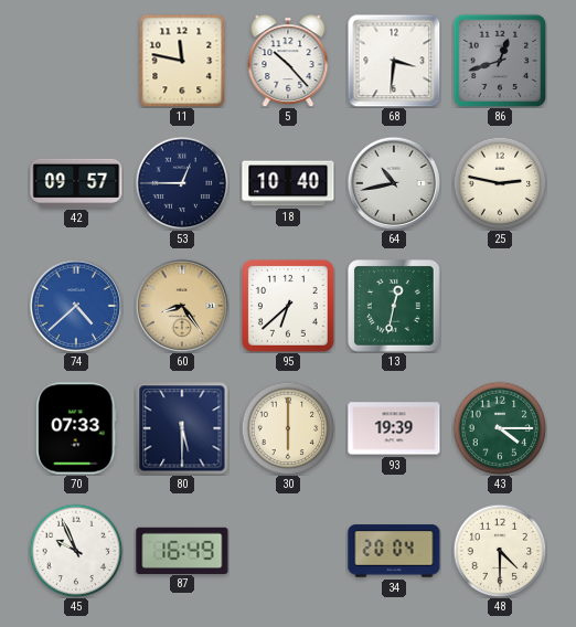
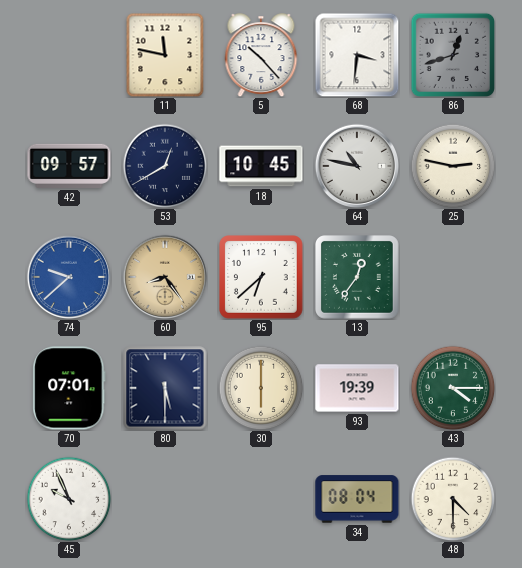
53: 12:45 -> 12:40
18: 10:40 -> 10:45
64: 10:43 -> 10:47
74: 4:38 -> 9:38
13: 12:32 -> 12:36
70: 07:33 -> 07:01
87: 16:49 -> none
34: 20:04 -> 08:04
